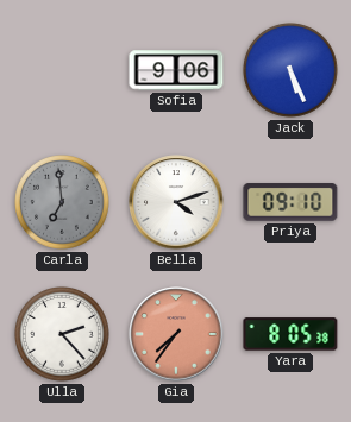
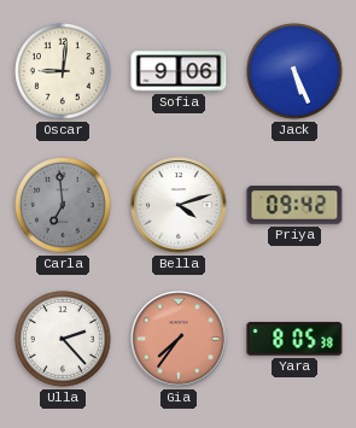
Oscar: none -> 9:01
Priya: 09:10 -> 09:42
